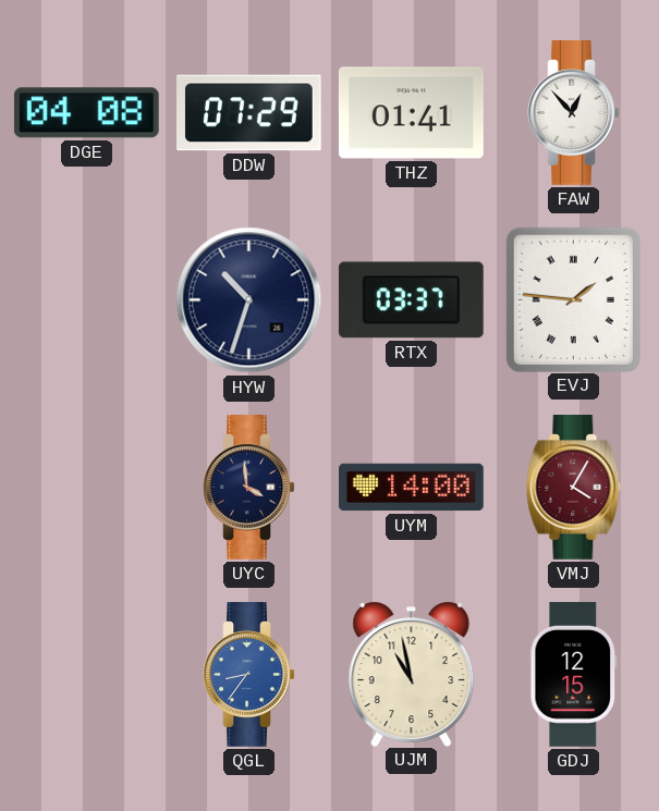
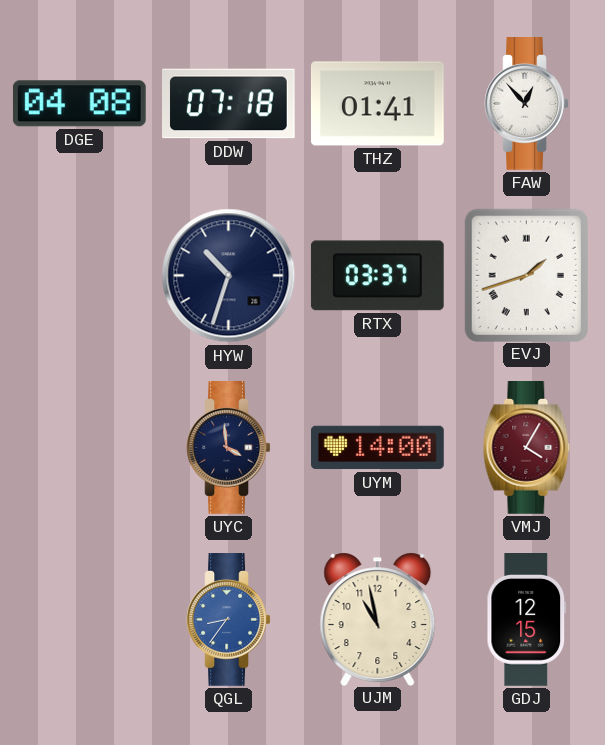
DDW: 07:29 -> 07:18
EVJ: 1:46 -> 1:42
